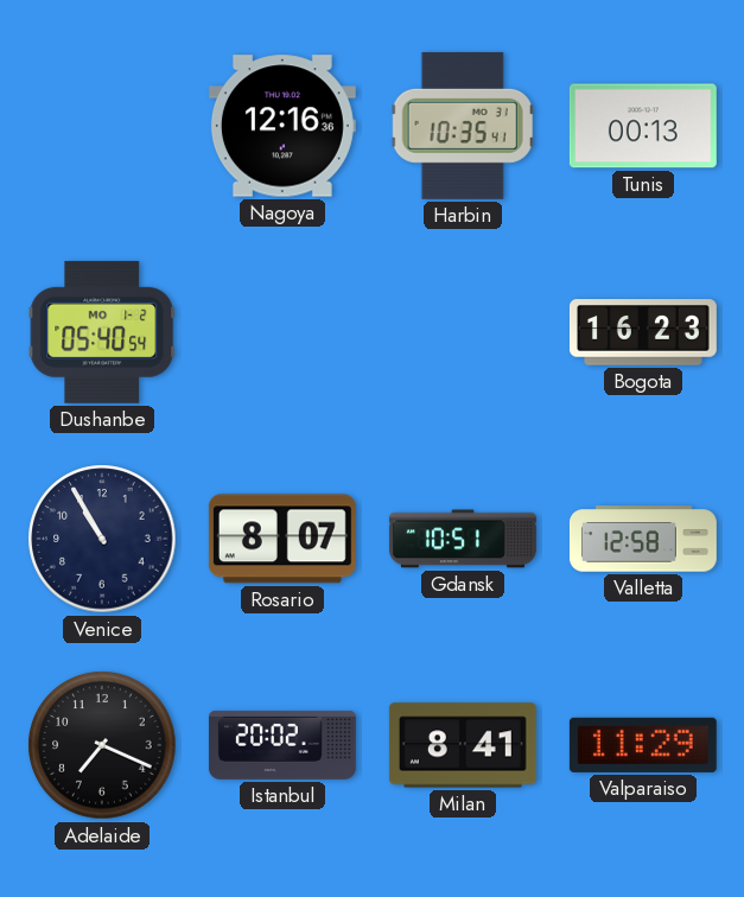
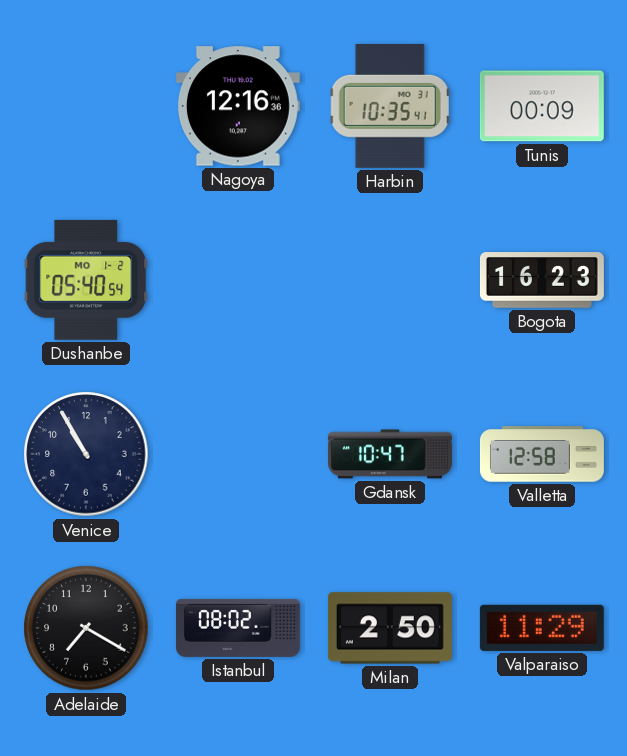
Tunis: 00:13 -> 00:09
Rosario: 8:07 -> none
Gdansk: 10:51 -> 10:47
Adelaide: 7:19 -> 7:20
Istanbul: 20:02 -> 08:02
Milan: 8:41 -> 2:50
